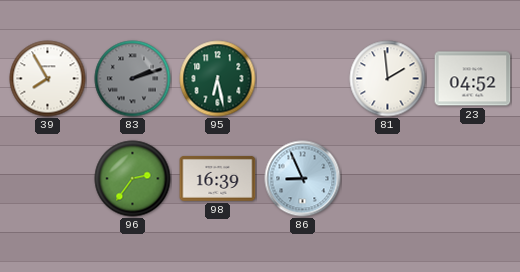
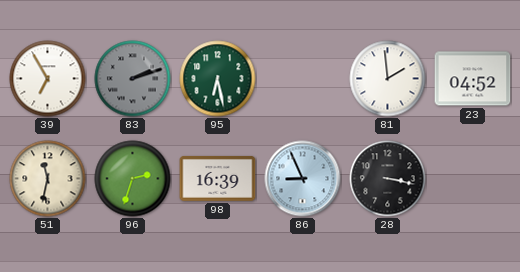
39: 7:55 -> 6:55
51: none -> 11:32
96: 2:36 -> 2:33
28: none -> 3:17
